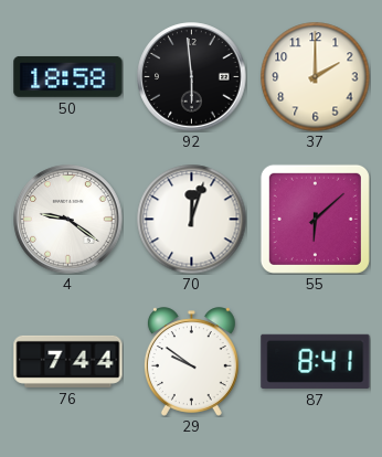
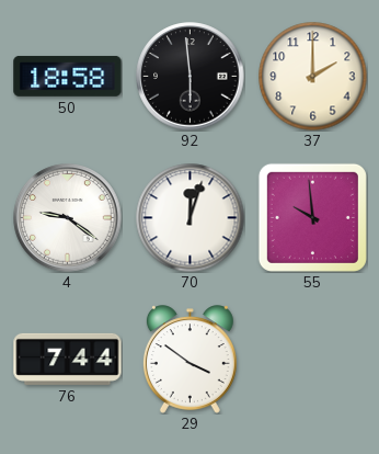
55: 6:08 -> 9:59
29: 9:51 -> 3:51
87: 8:41 -> none
